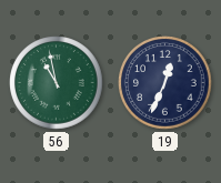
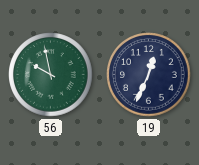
56: 10:58 -> 9:58
